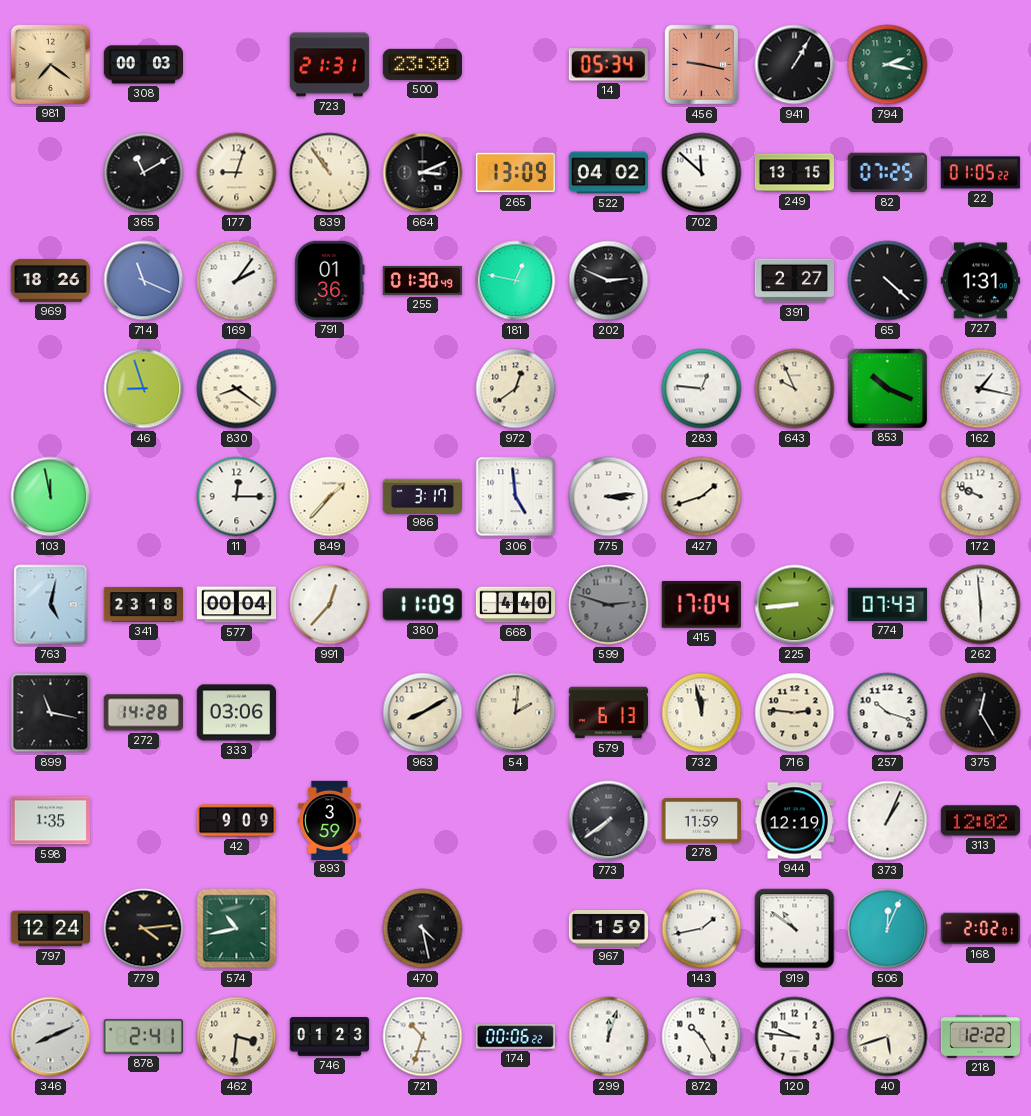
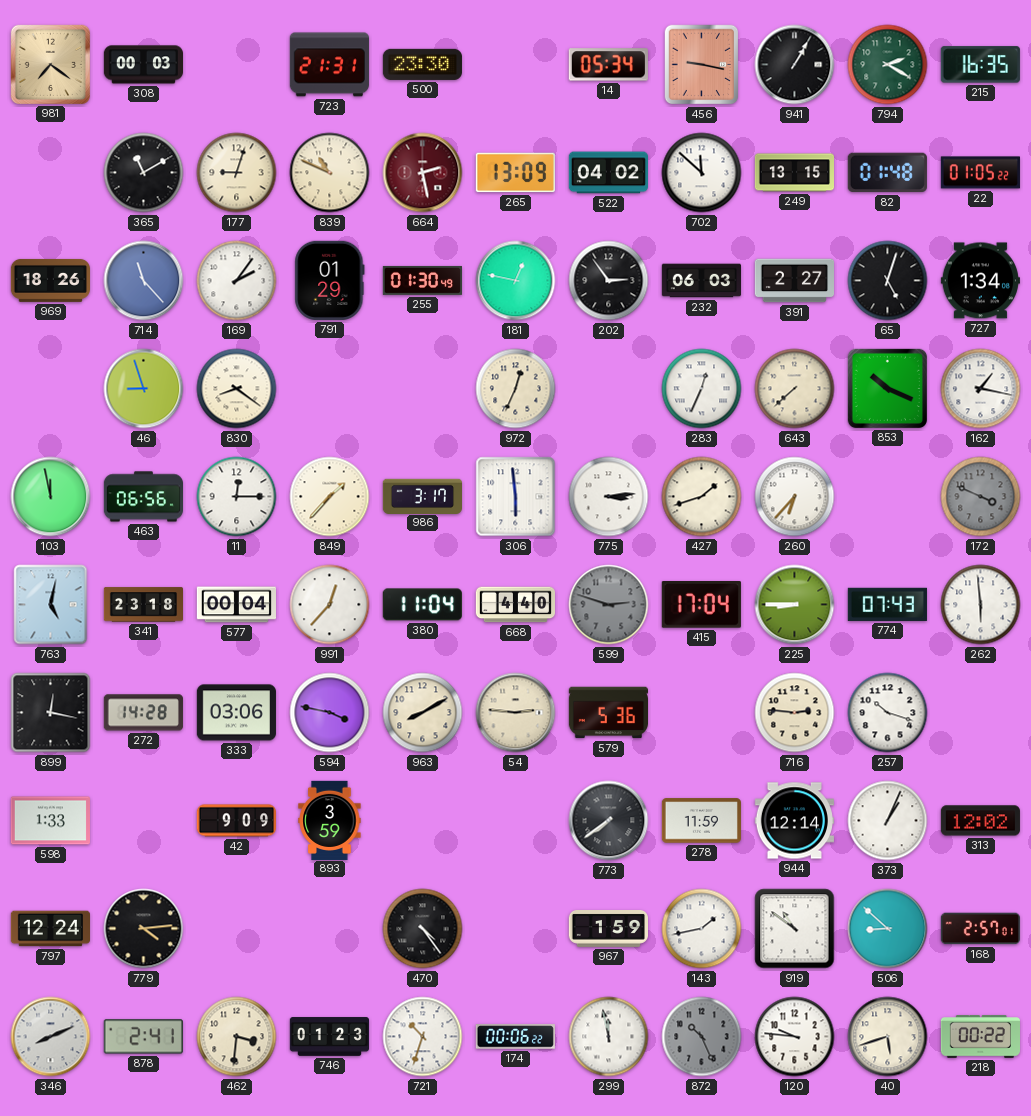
794: 2:17 -> 2:20
215: none -> 16:35
839: 10:54 -> 10:49
664: 3:11 -> 2:28
664 dial: black -> burgundy
82: 07:25 -> 01:48
714: 11:19 -> 11:23
791: 01:36 -> 01:29
202: 2:49 -> 2:54
232: none -> 06:03
65: 4:22 -> 5:03
727: 1:31 -> 1:34
972: 12:39 -> 12:34
283: 12:46 -> 12:34
643: 9:56 -> 7:38
463: none -> 06:56
306: 4:59 -> 5:59
260: none -> 6:37
172: 9:49 -> 3:49
172 dial: white -> grey
380: 11:09 -> 11:04
225: 8:44 -> 8:45
899: 11:17 -> 12:17
594: none -> 3:47
54: 2:01 -> 2:46
579: 6:13 -> 5:36
732: 11:58 -> none
375: 12:25 -> none
598: 1:35 -> 1:33
944: 12:19 -> 12:14
574: 10:43 -> none
470: 4:28 -> 4:24
506: 12:04 -> 8:52
168: 2:02 -> 2:57
299: 12:03 -> 11:58
872: 10:25 -> 10:26
872 dial: white -> grey
218: 12:22 -> 00:22
